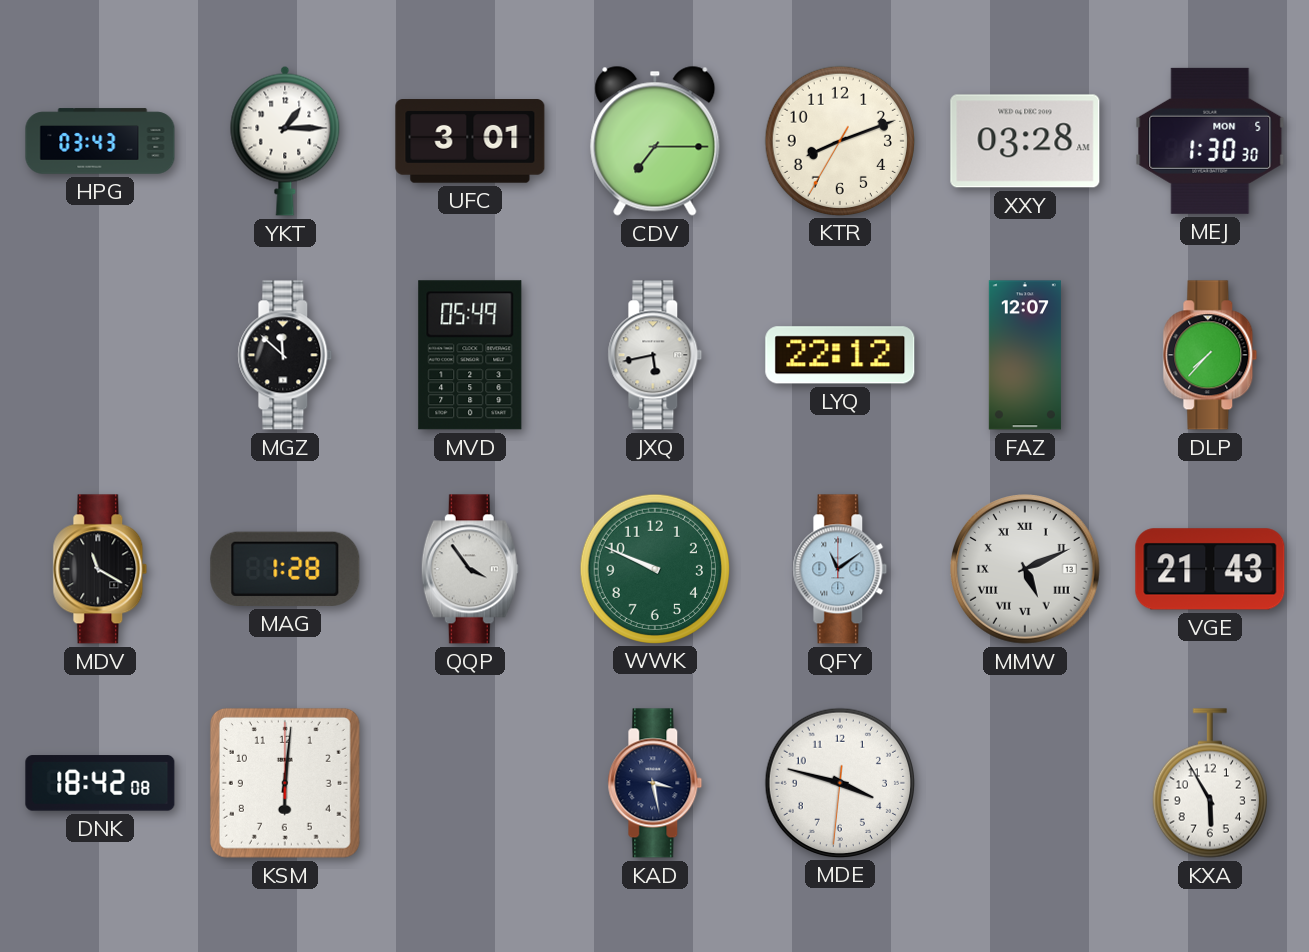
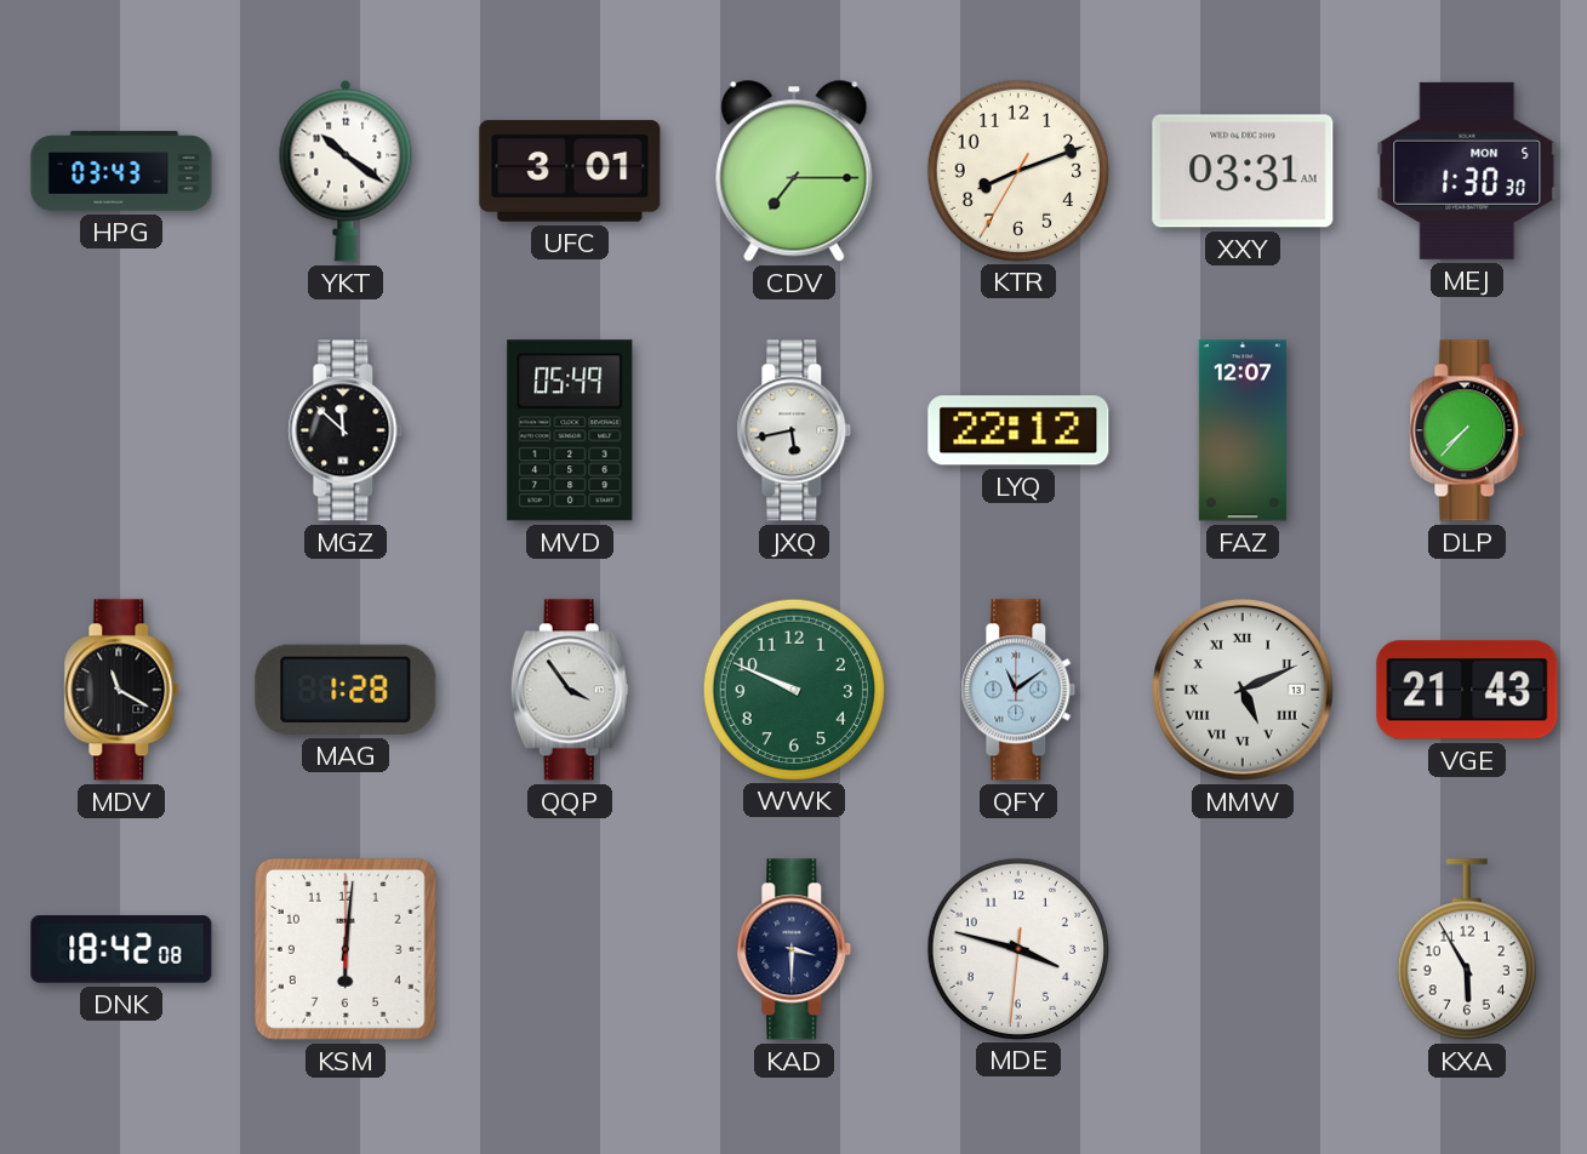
YKT: 1:15 -> 10:21
XXY: 03:28 -> 03:31
KAD: 3:28 -> 3:30
